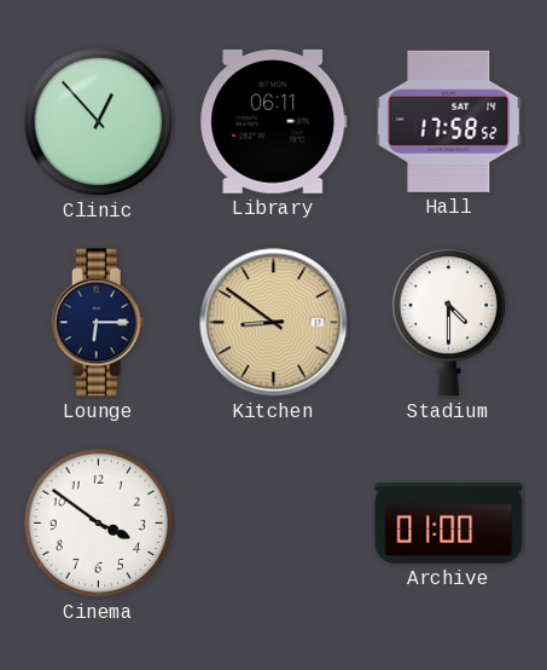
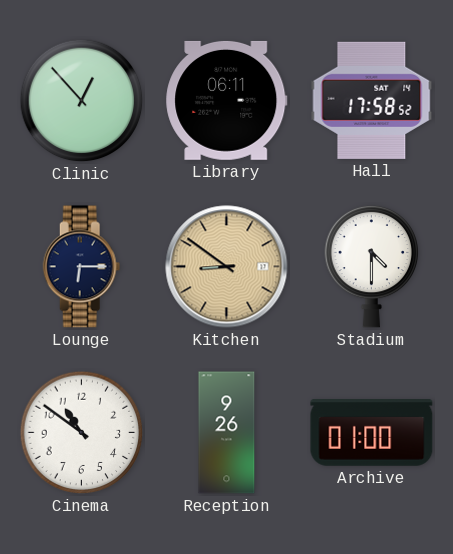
Cinema: 3:51 -> 10:51
Reception: none -> 9:26
